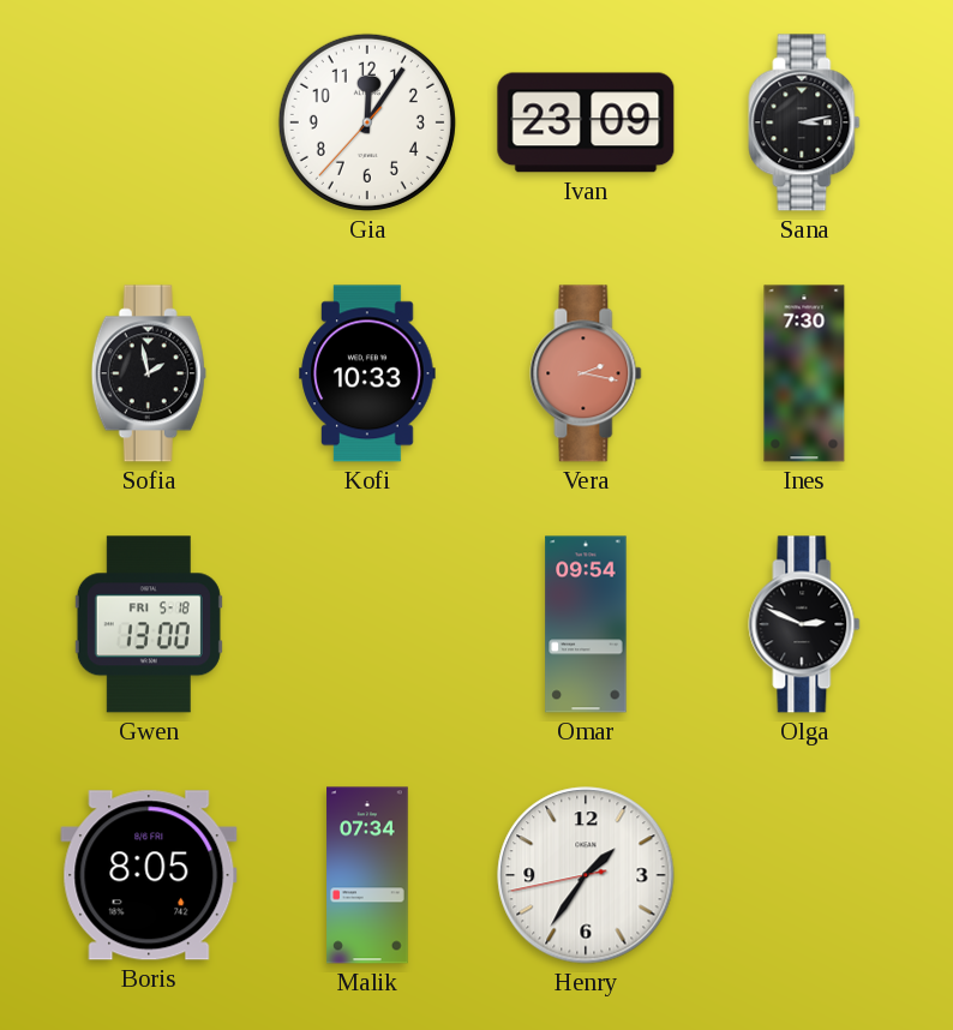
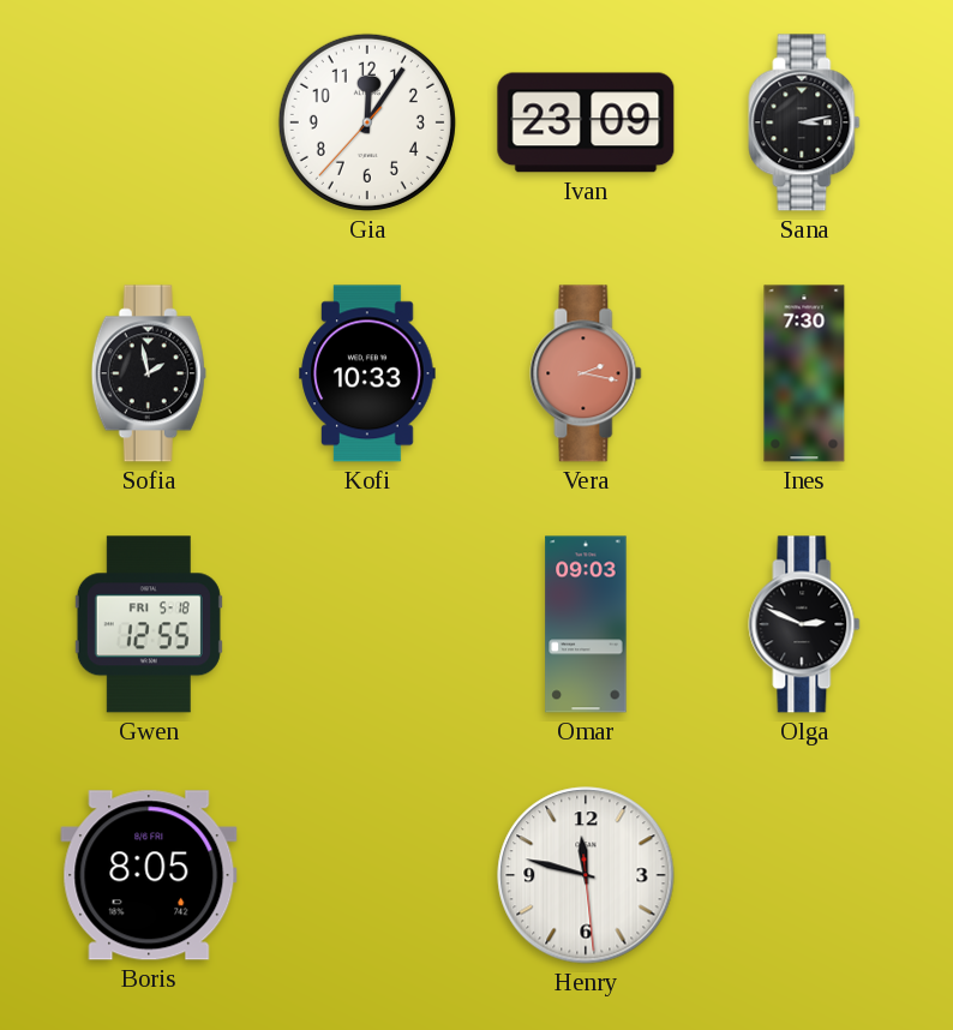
Gwen: 13:00 -> 12:55
Omar: 09:54 -> 09:03
Malik: 07:34 -> none
Henry: 1:35 -> 11:47
